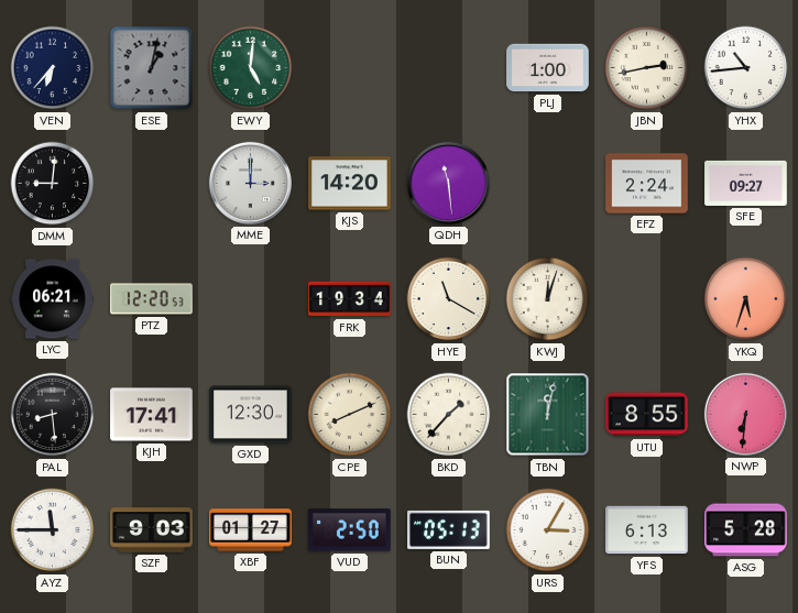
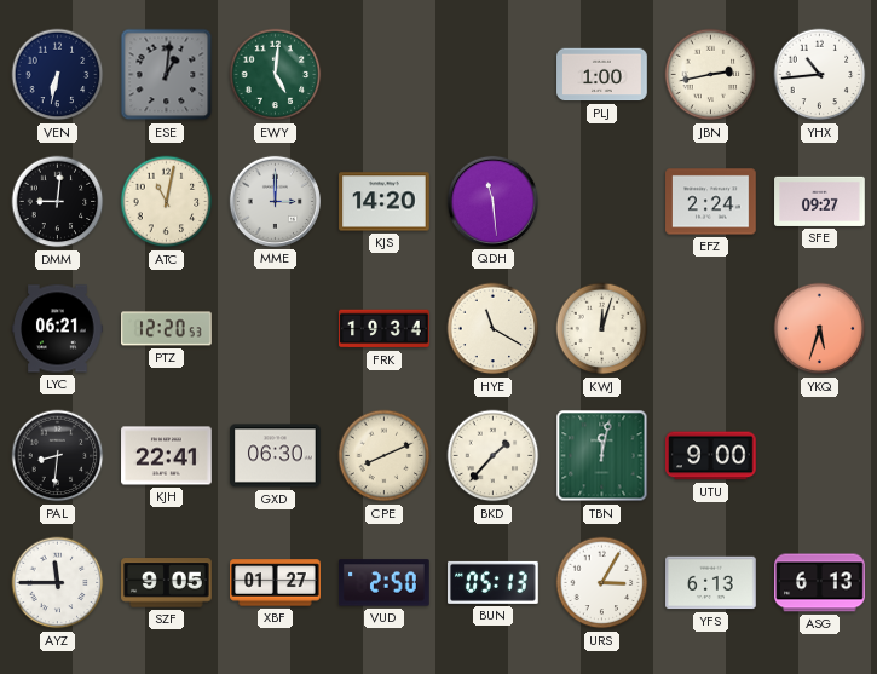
VEN: 6:37 -> 6:32
ESE: 1:02 -> 1:01
ATC: none -> 11:02
PAL: 8:29 -> 8:31
KJH: 17:41 -> 22:41
GXD: 12:30 -> 06:30
UTU: 8:55 -> 9:00
NWP: 6:31 -> none
SZF: 9:03 -> 9:05
ASG: 5:28 -> 6:13
